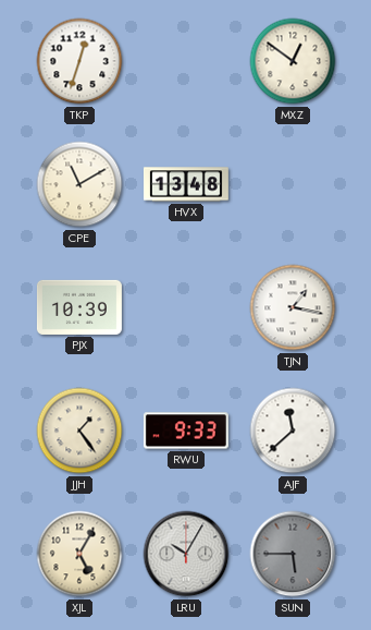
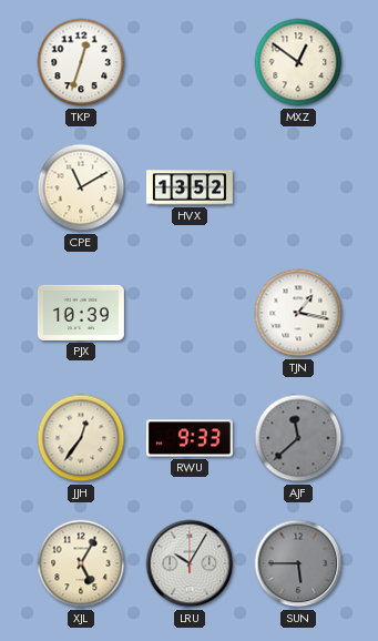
HVX: 13:48 -> 13:52
JJH: 1:24 -> 12:36
AJF dial: white -> grey
